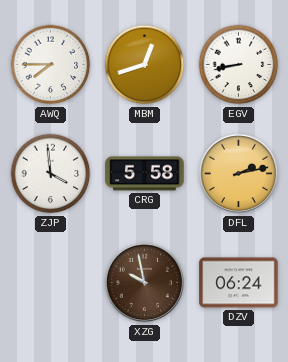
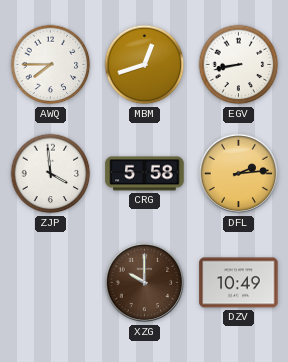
DFL: 2:13 -> 2:14
XZG: 9:58 -> 10:00
DZV: 06:24 -> 10:49
